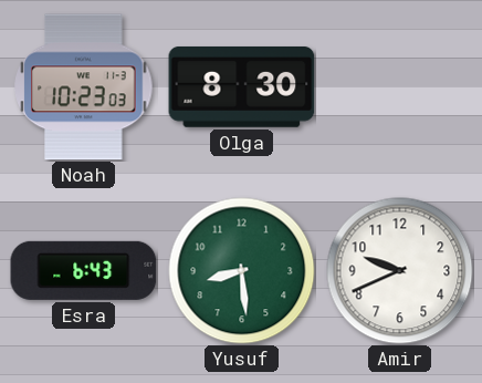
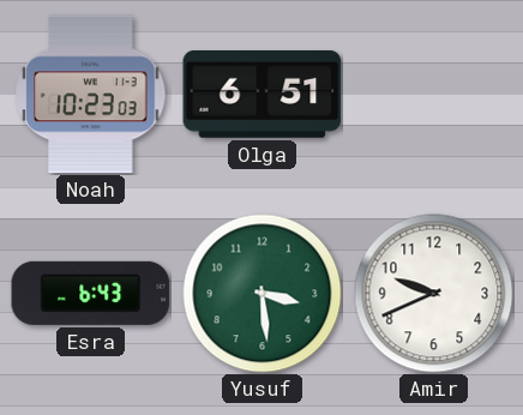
Olga: 8:30 -> 6:51
Yusuf: 8:29 -> 3:29
